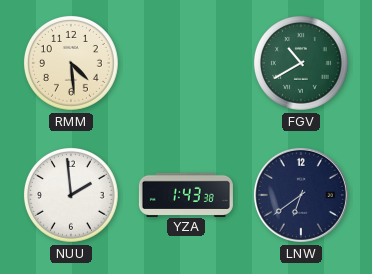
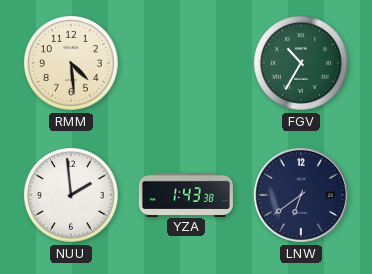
FGV: 10:40 -> 10:35
